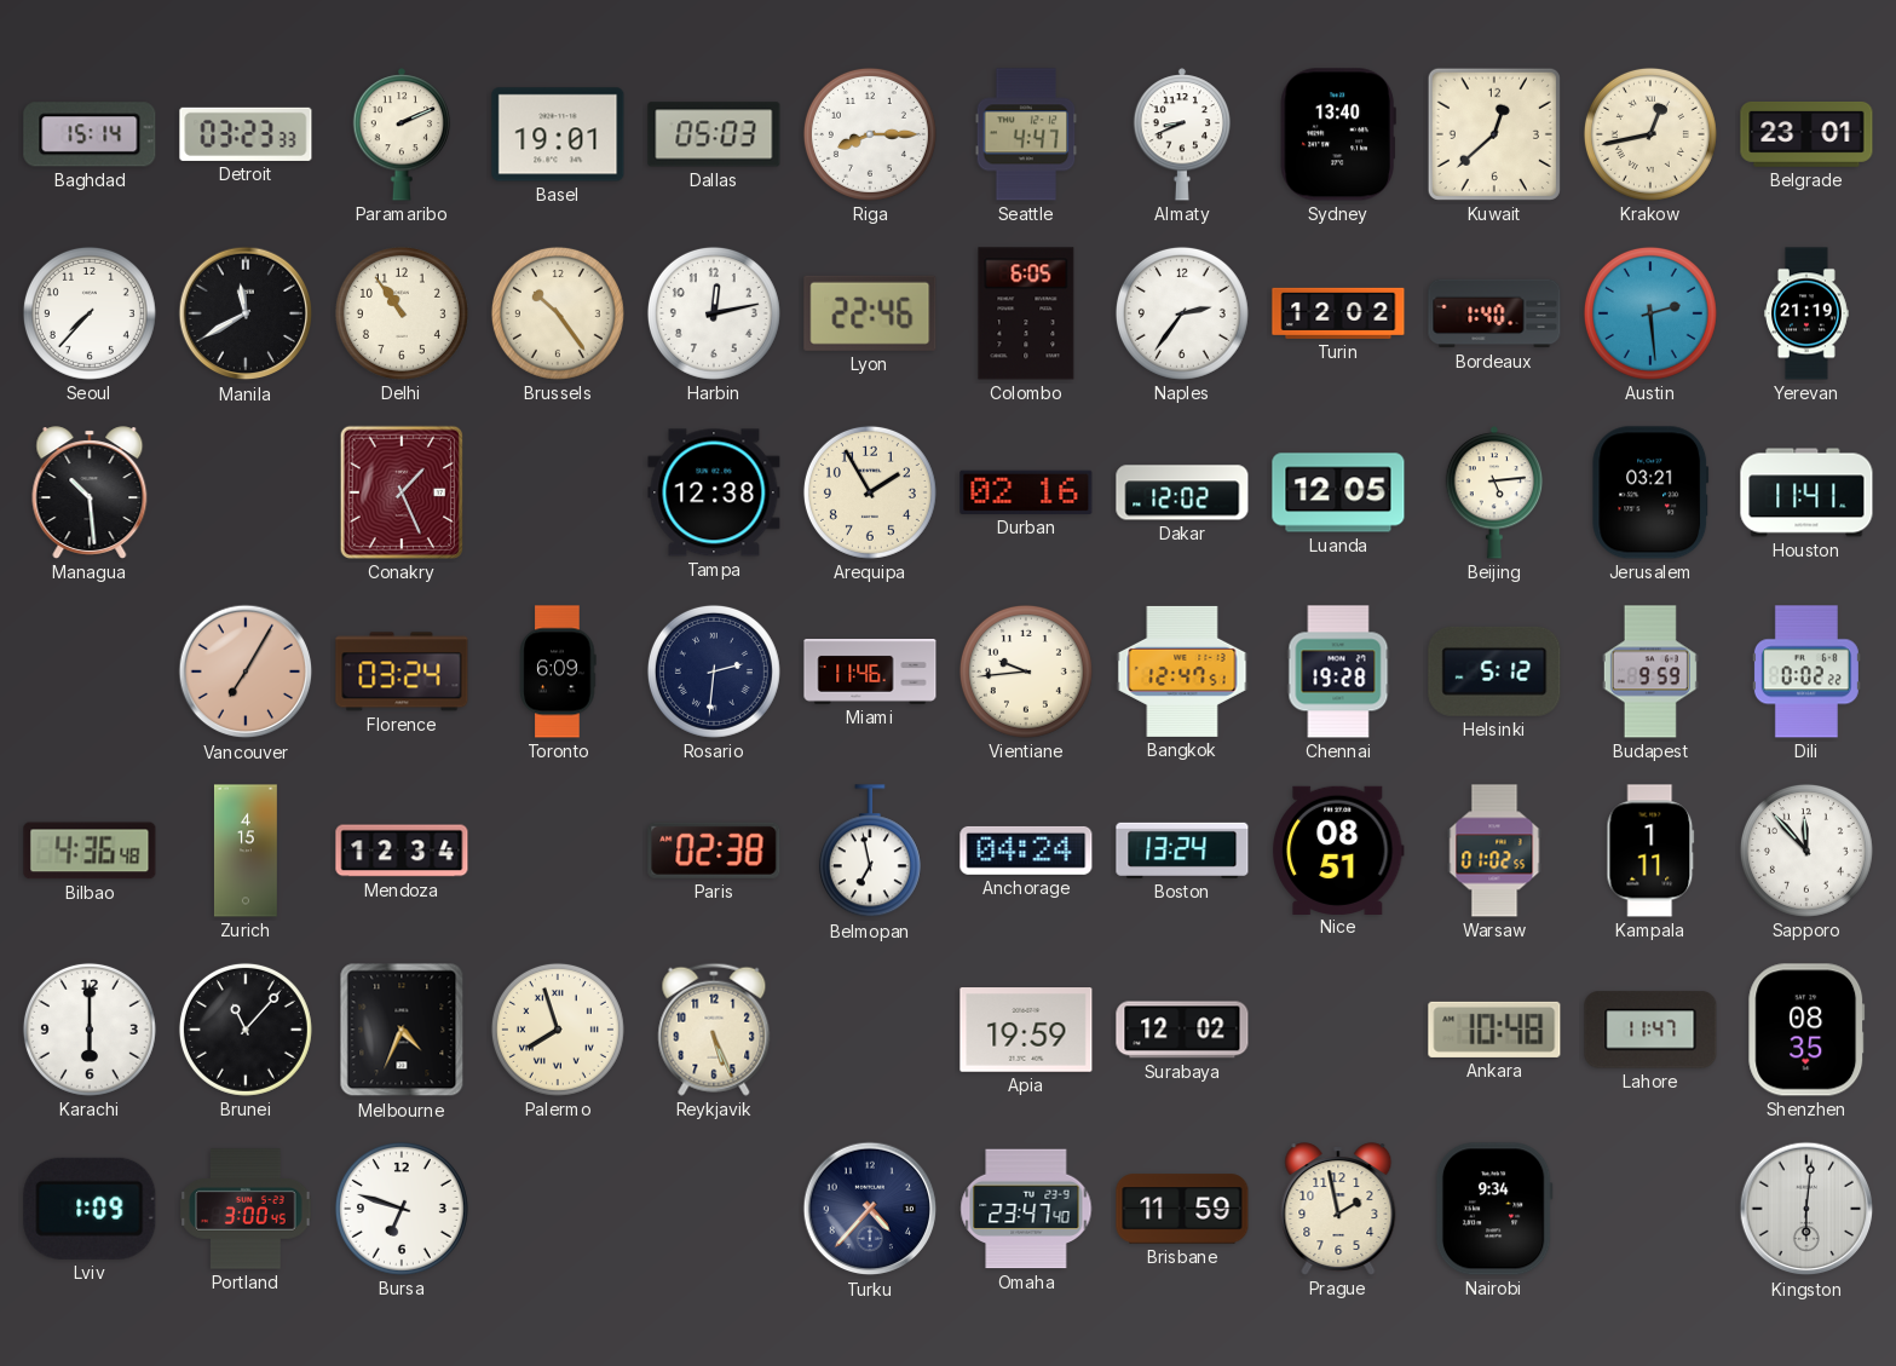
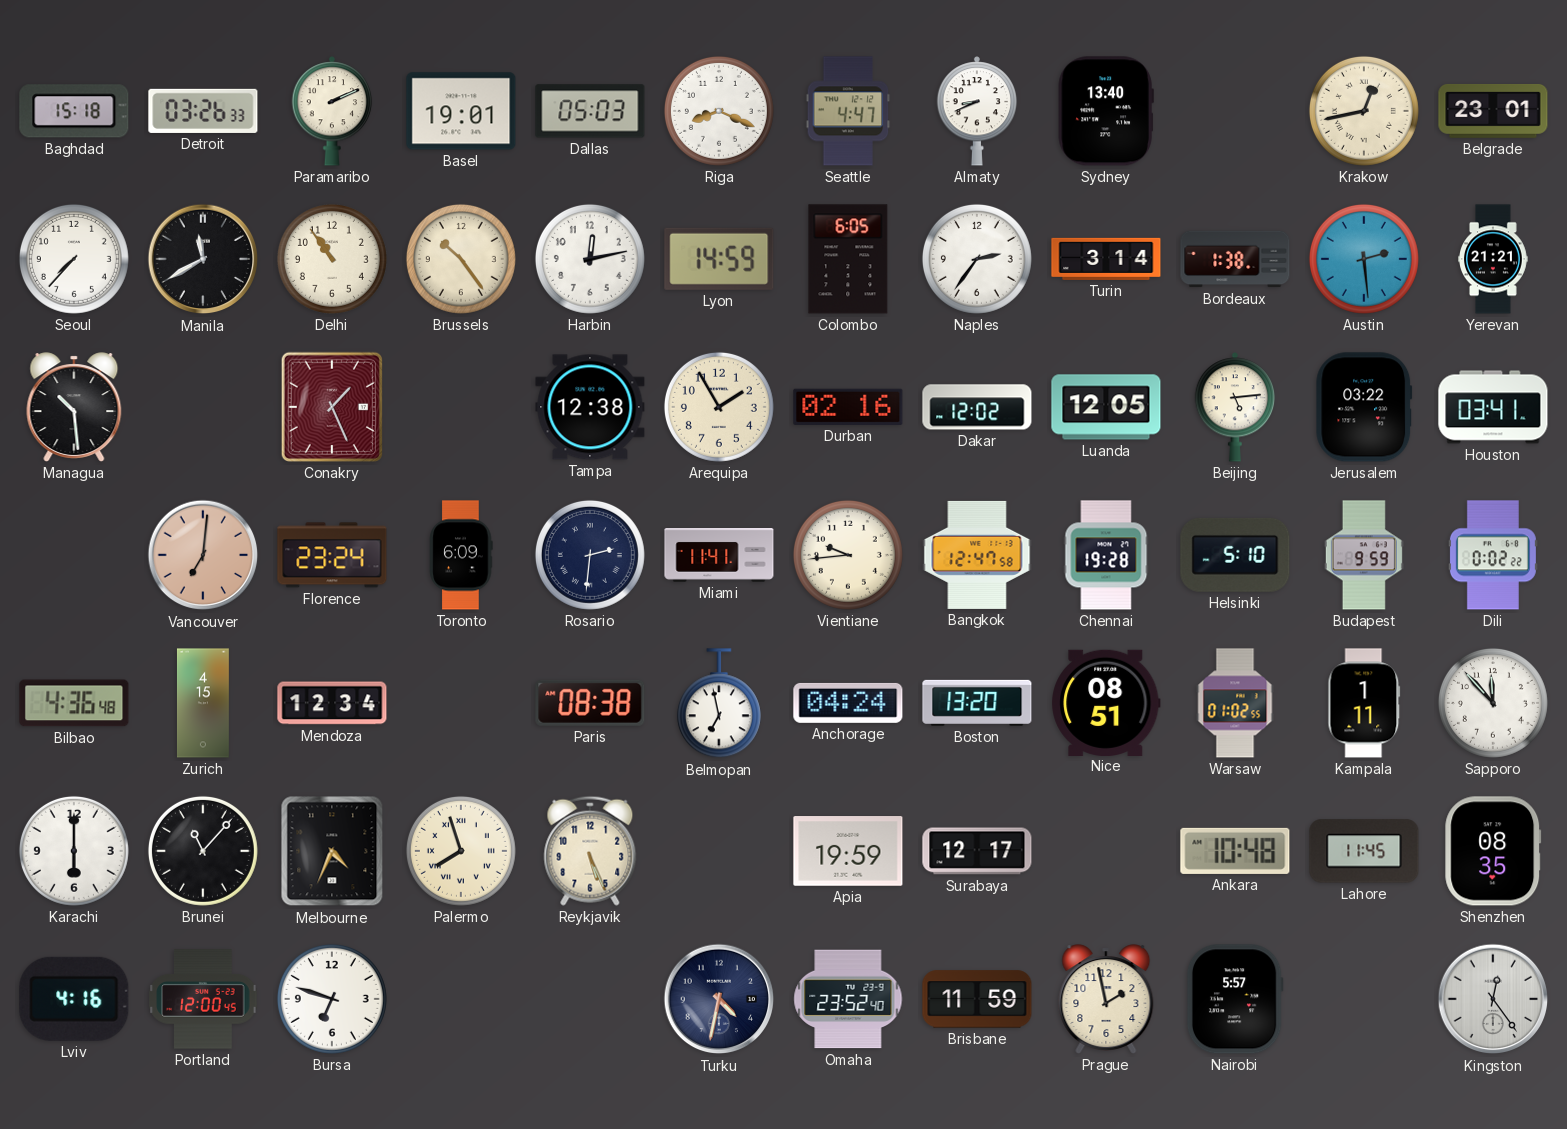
Baghdad: 15:14 -> 15:18
Detroit: 03:23 -> 03:26
Riga: 8:15 -> 8:19
Kuwait: 12:38 -> none
Lyon: 22:46 -> 14:59
Turin: 12:02 -> 3:14
Bordeaux: 1:40 -> 1:38
Yerevan: 21:19 -> 21:21
Jerusalem: 03:21 -> 03:22
Houston: 11:41 -> 03:41
Vancouver: 7:05 -> 7:01
Florence: 03:24 -> 23:24
Miami: 11:46 -> 11:41
Bangkok: 12:47:51 -> 12:47:58
Helsinki: 5:12 -> 5:10
Paris: 02:38 -> 08:38
Boston: 13:24 -> 13:20
Surabaya: 12:02 -> 12:17
Lahore: 11:47 -> 11:45
Lviv: 1:09 -> 4:16
Portland: 3:00 -> 12:00
Turku: 4:37 -> 4:32
Omaha: 23:47 -> 23:52
Nairobi: 9:34 -> 5:57
Kingston: 6:01 -> 12:24
